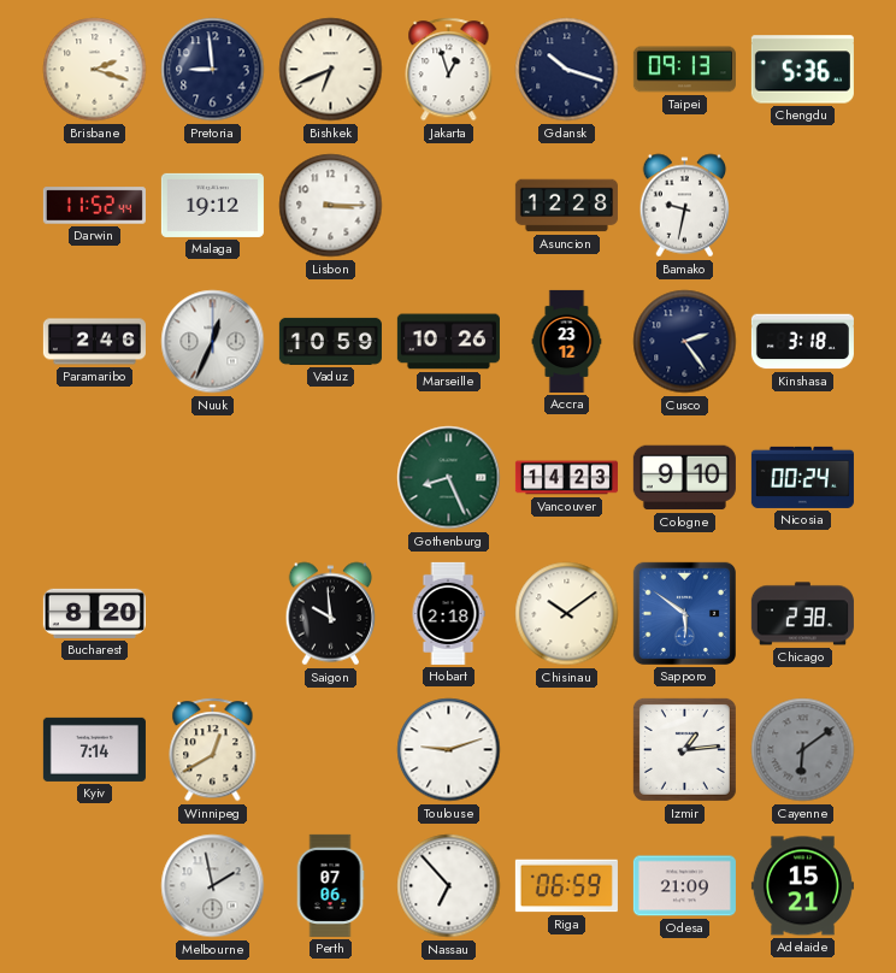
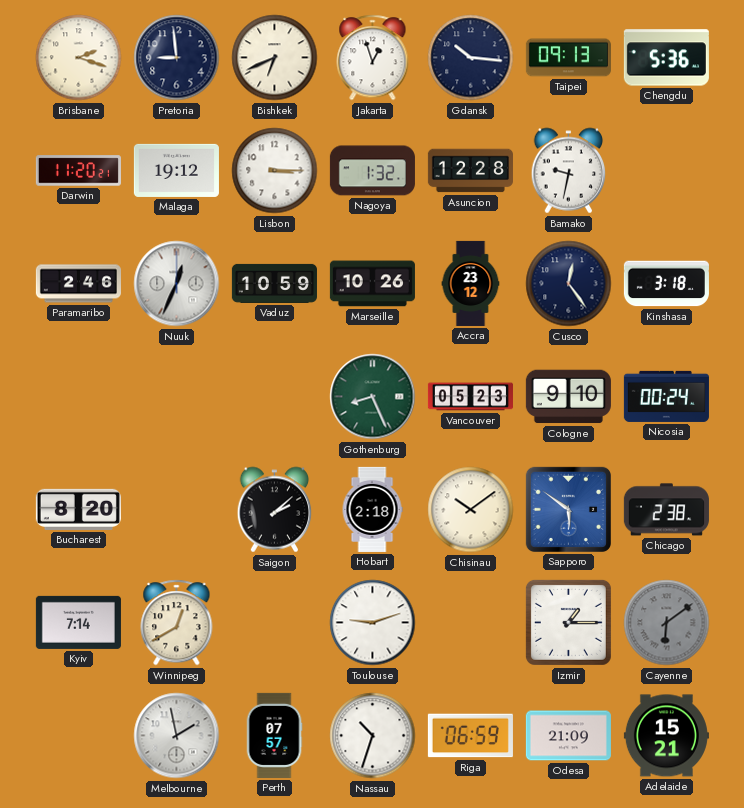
Gdansk: 10:18 -> 10:16
Darwin: 11:52 -> 11:20
Nagoya: none -> 1:32
Cusco: 2:24 -> 12:24
Vancouver: 14:23 -> 05:23
Saigon: 9:59 -> 2:08
Izmir: 1:14 -> 1:15
Perth: 07:06 -> 07:57
Nassau: 6:53 -> 10:33
